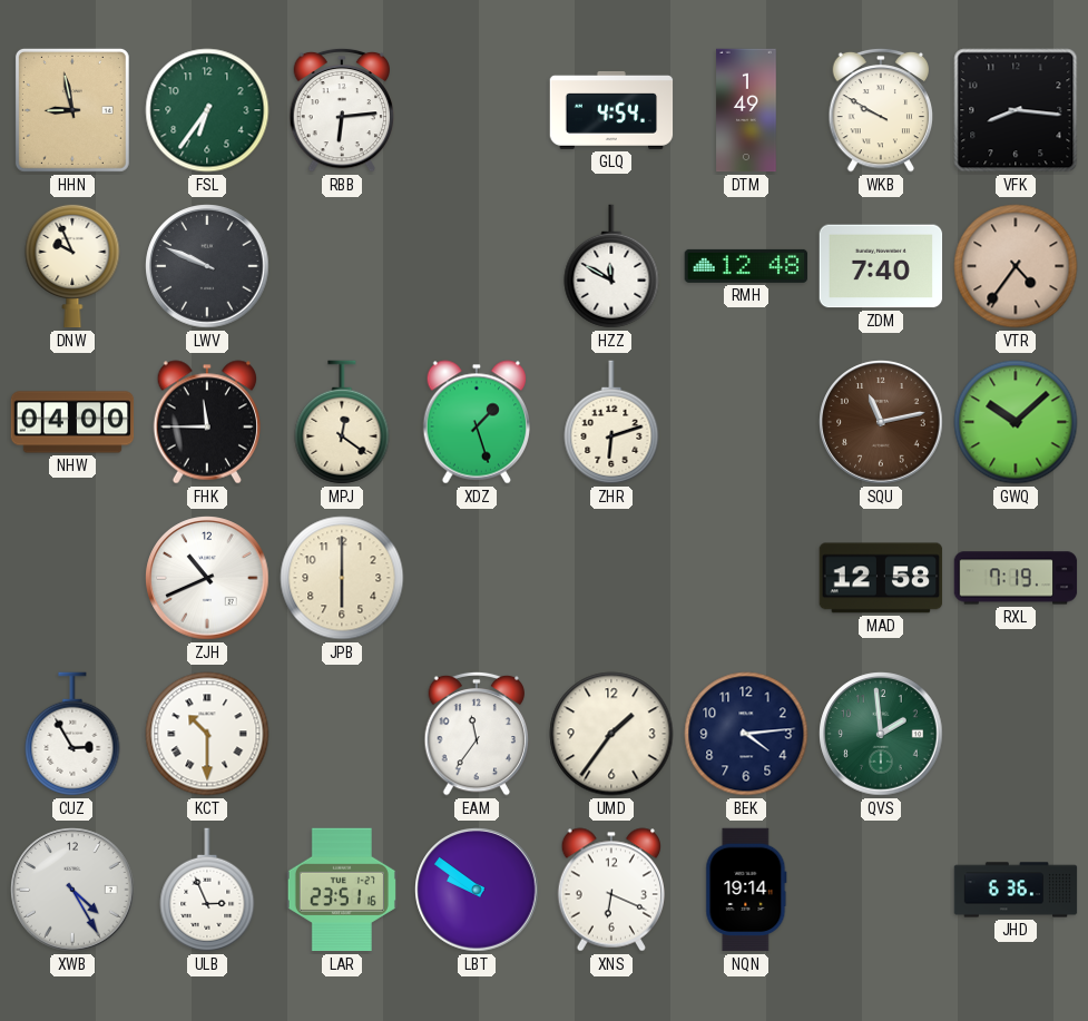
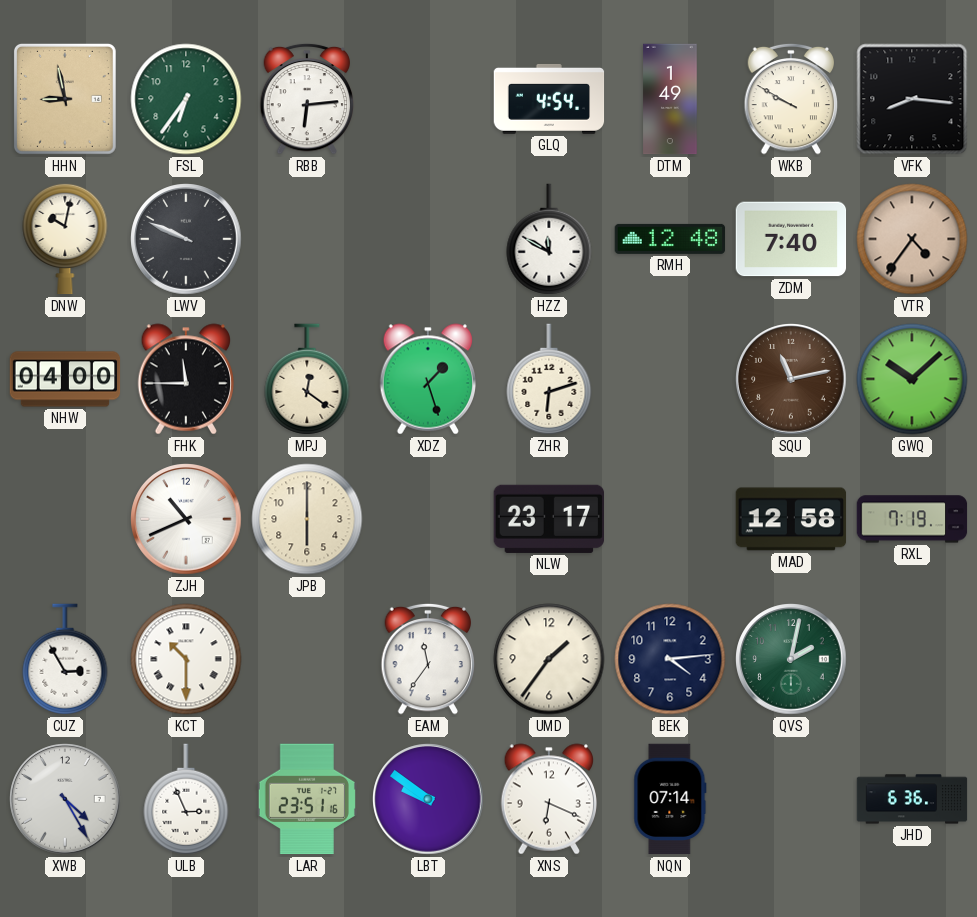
DNW: 9:56 -> 10:02
NLW: none -> 23:17
QVS: 1:59 -> 2:02
NQN: 19:14 -> 07:14
